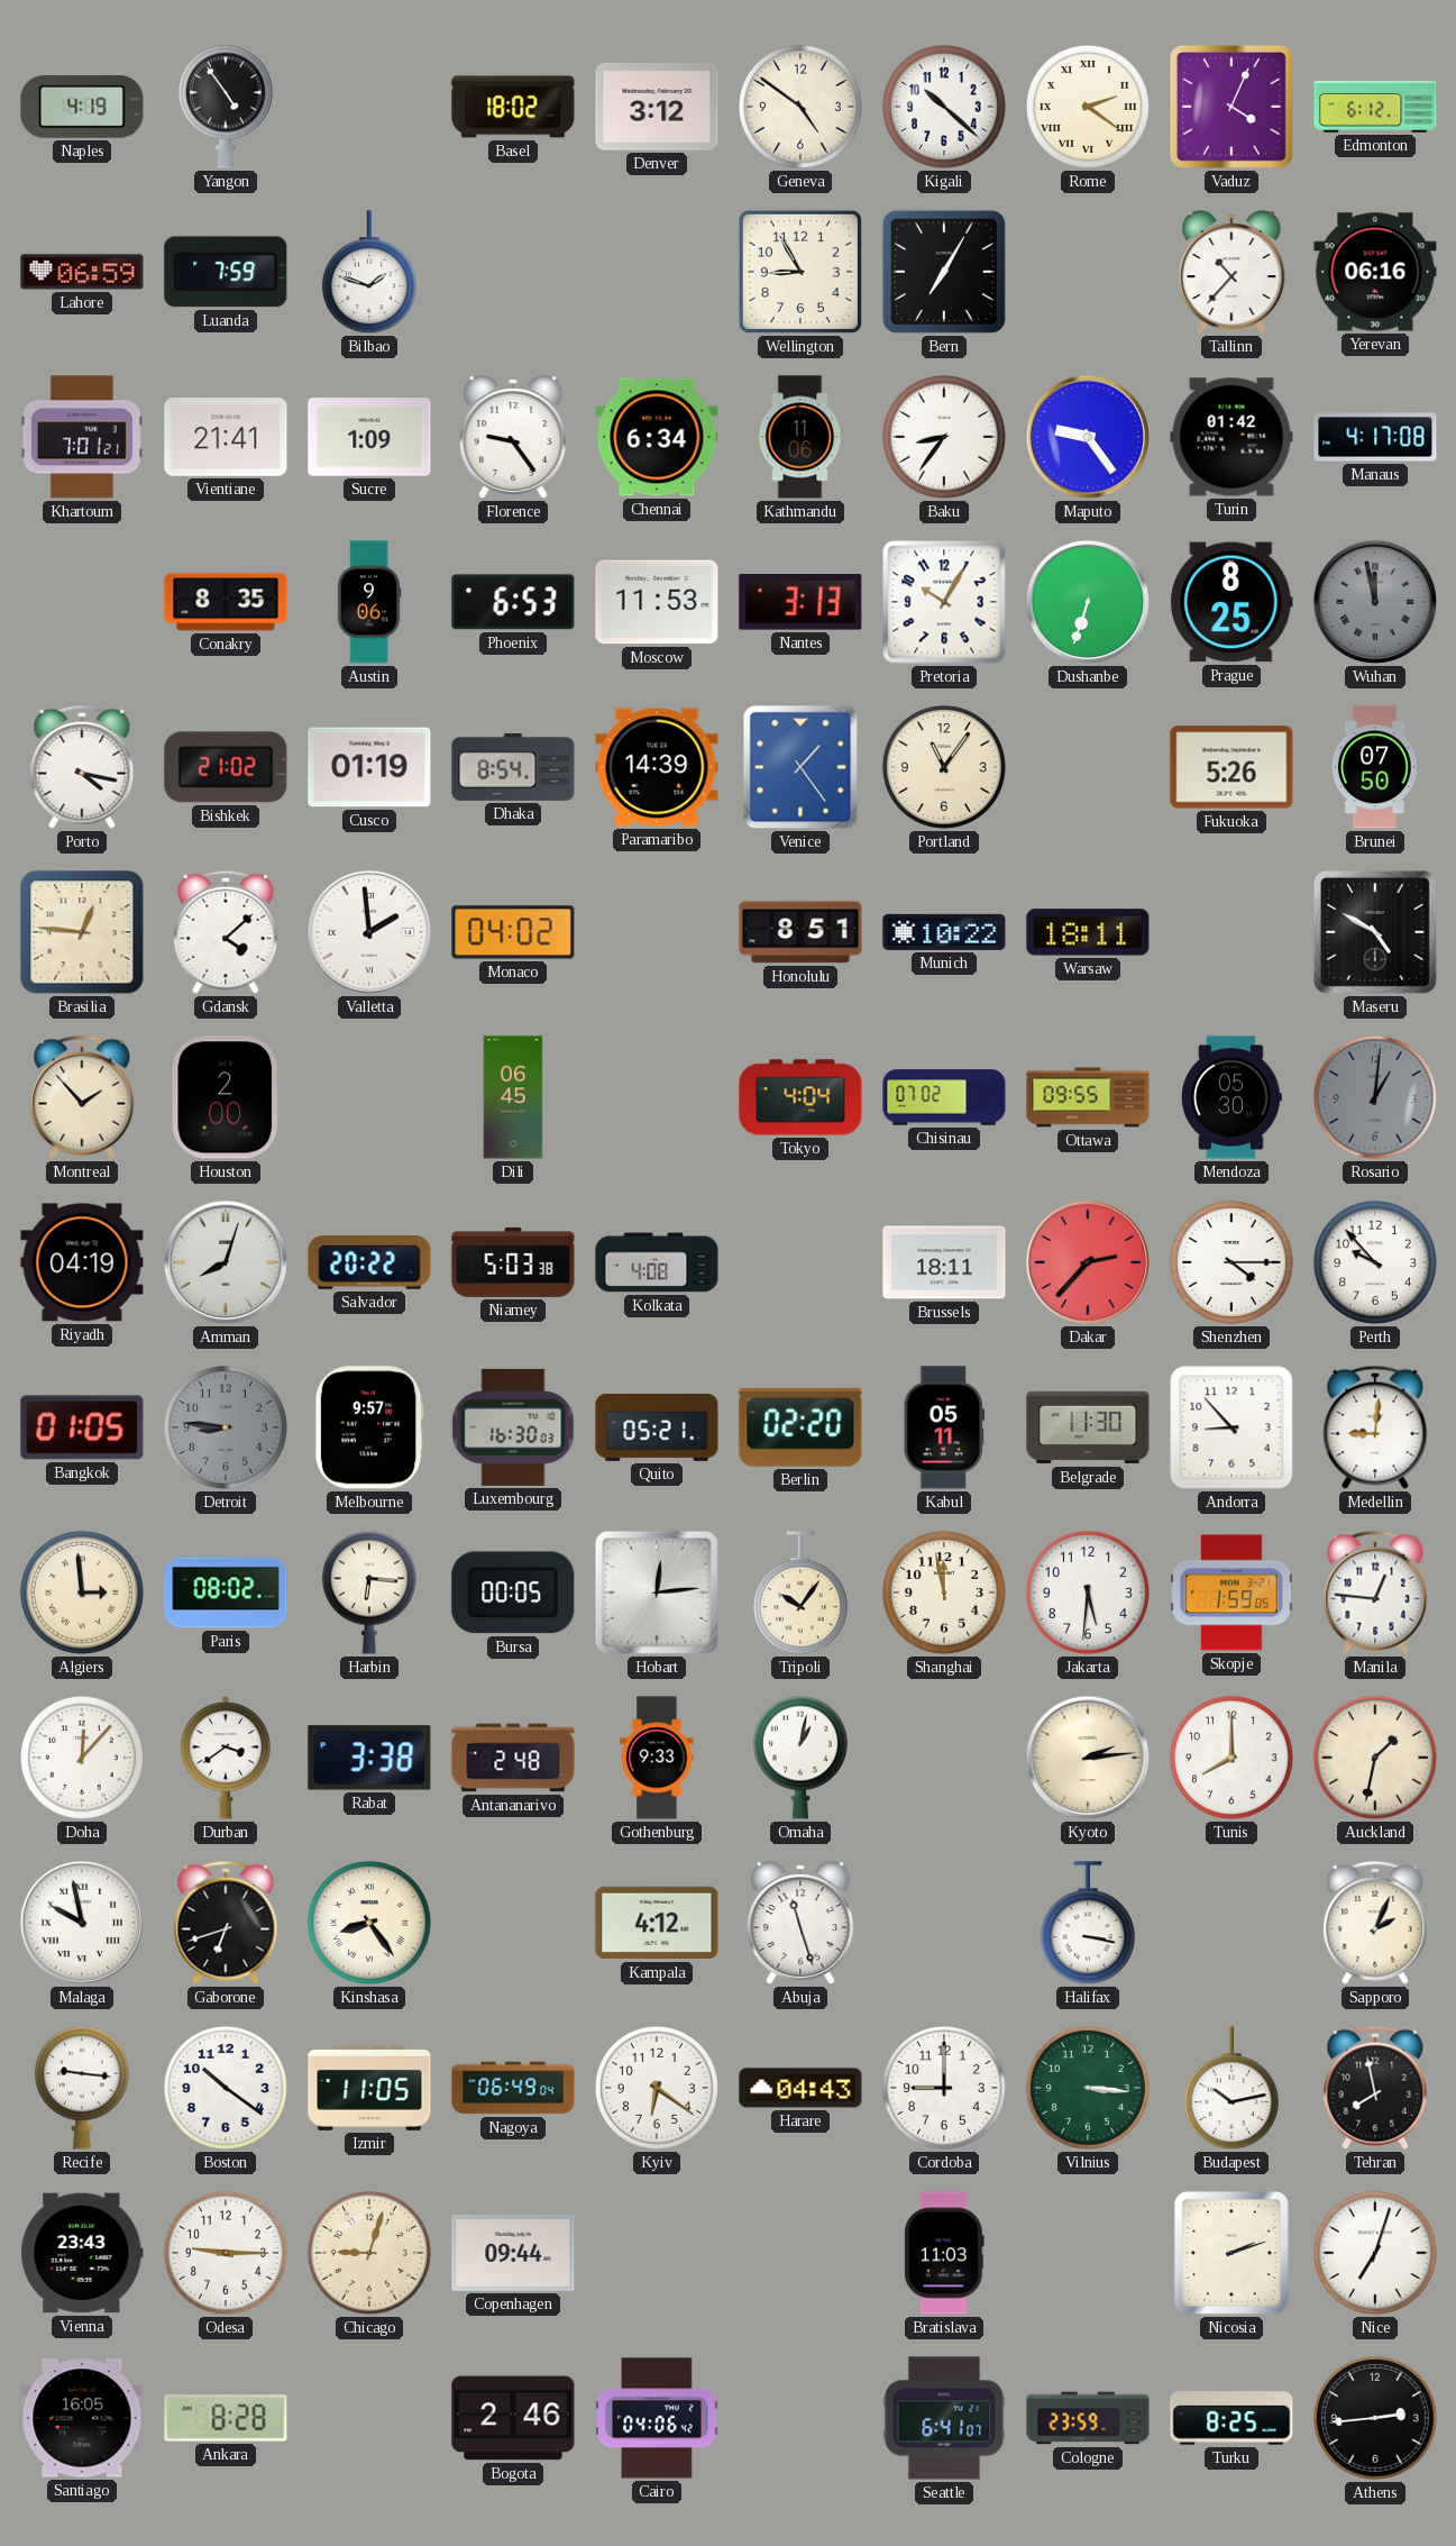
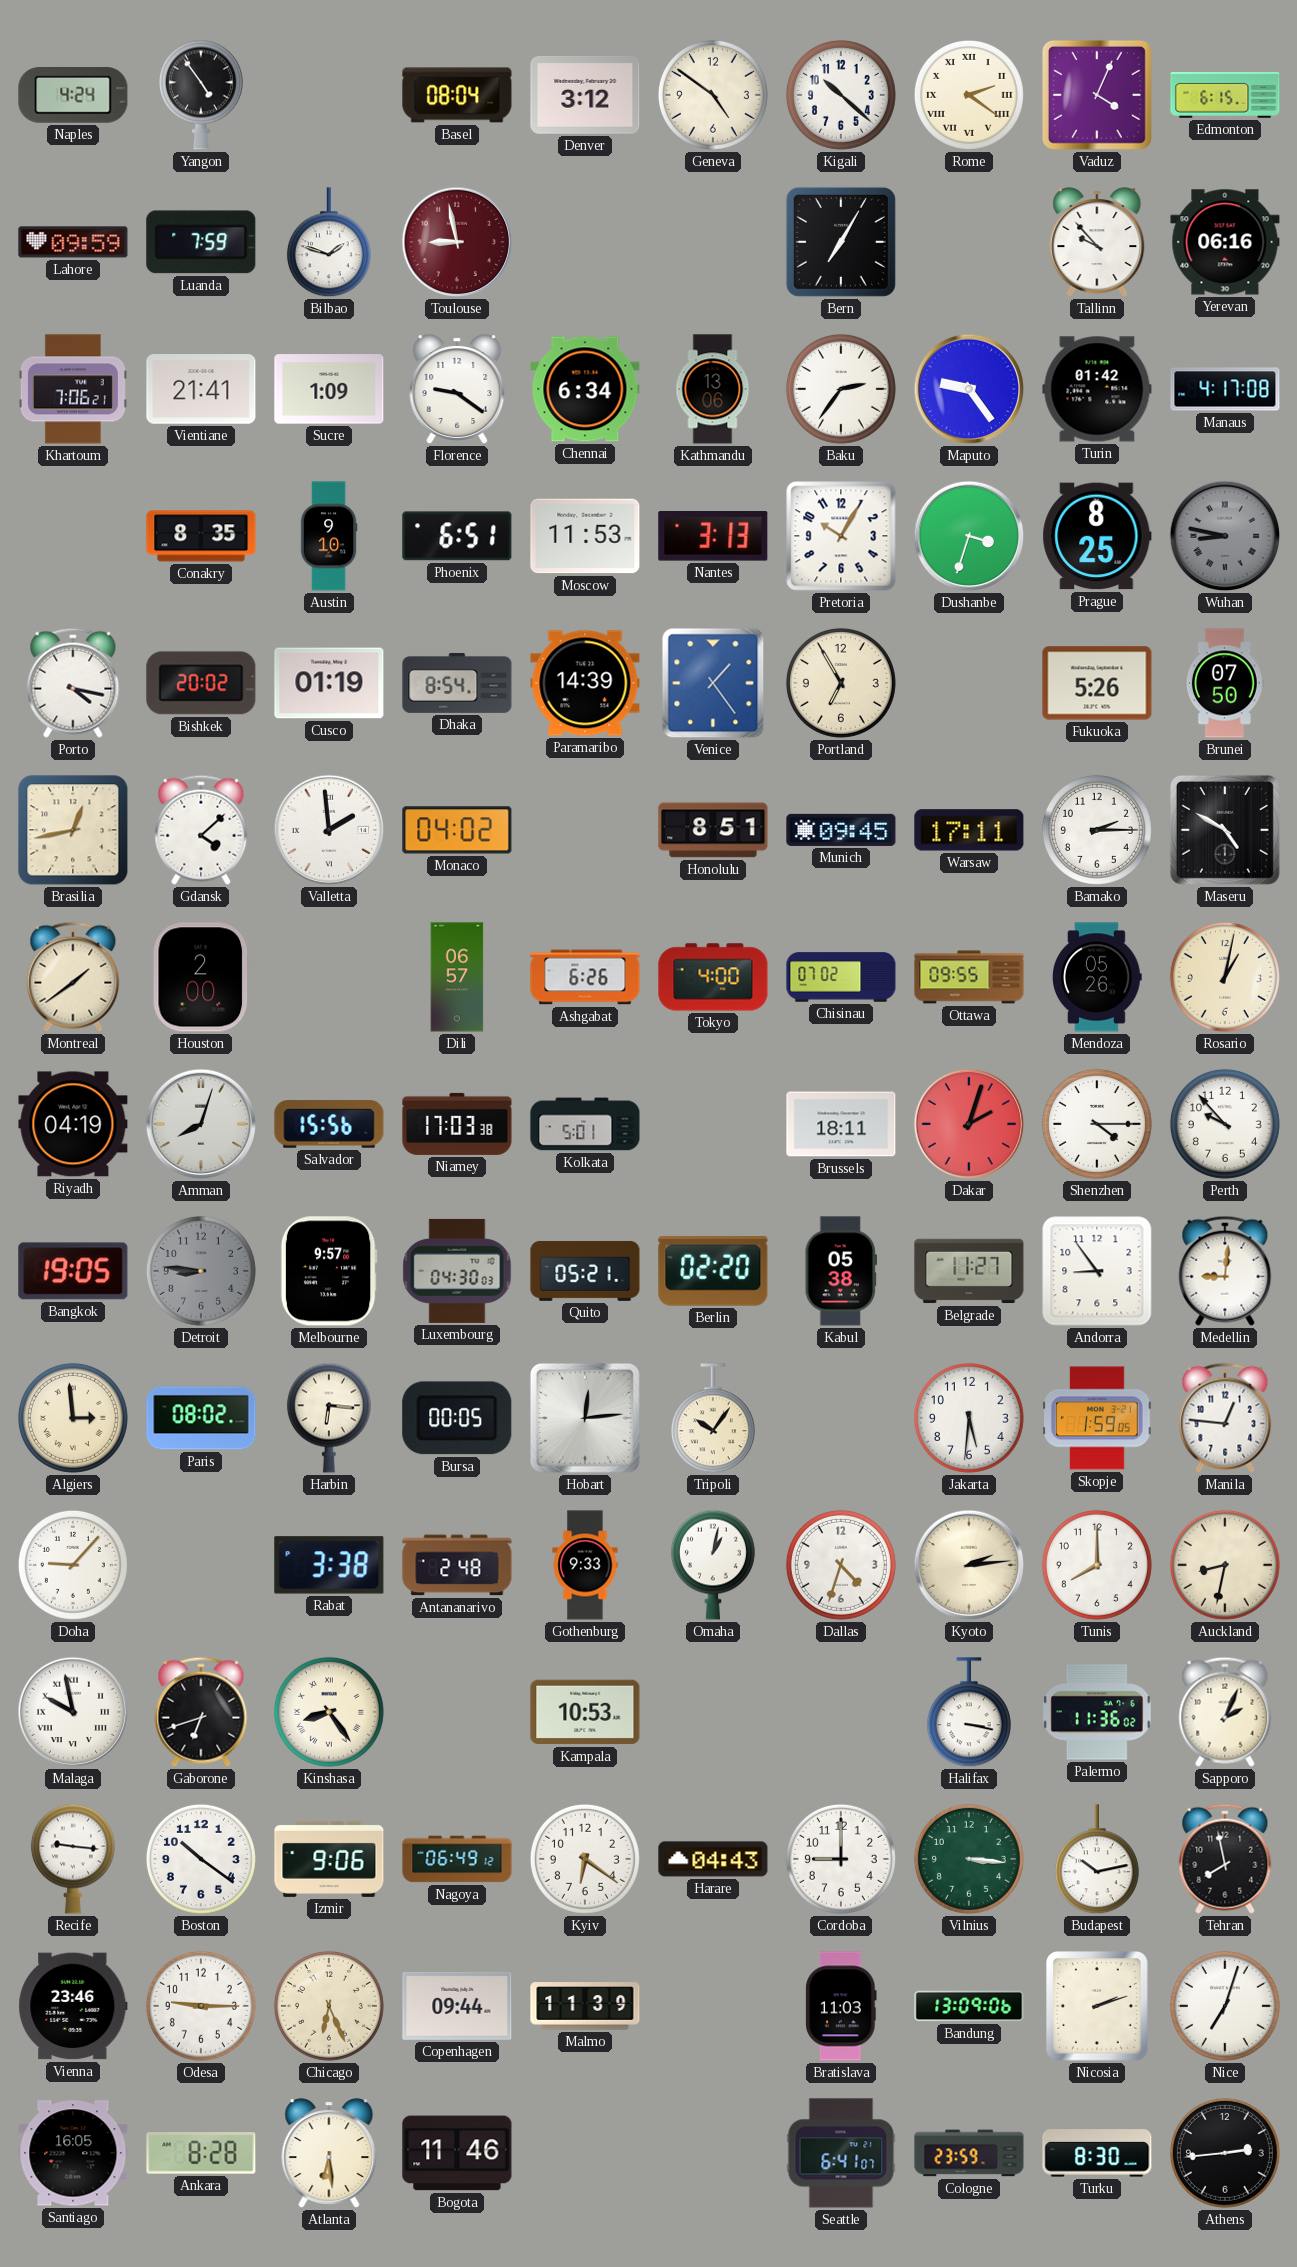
Naples: 4:19 -> 4:24
Basel: 18:02 -> 08:04
Edmonton: 6:12 -> 6:15
Lahore: 06:59 -> 09:59
Toulouse: none -> 8:58
Wellington: 8:55 -> none
Tallinn: 10:37 -> 9:53
Khartoum: 7:01 -> 7:06
Florence: 9:24 -> 9:21
Kathmandu: 11:06 -> 13:06
Baku: 8:36 -> 2:36
Austin: 9:06 -> 9:10
Phoenix: 6:53 -> 6:51
Dushanbe: 6:33 -> 3:33
Wuhan: 11:58 -> 8:47
Bishkek: 21:02 -> 20:02
Portland: 11:06 -> 6:55
Brasilia: 12:46 -> 12:43
Munich: 10:22 -> 09:45
Warsaw: 18:11 -> 17:11
Bamako: none -> 2:15
Montreal: 1:53 -> 1:39
Dili: 06:45 -> 06:57
Ashgabat: none -> 6:26
Tokyo: 4:04 -> 4:00
Mendoza: 05:30 -> 05:26
Rosario: 1:01 -> 1:02
Rosario dial: grey -> cream
Salvador: 20:22 -> 15:56
Niamey: 5:03 -> 17:03
Kolkata: 4:08 -> 5:01
Dakar: 2:37 -> 2:03
Bangkok: 01:05 -> 19:05
Luxembourg: 16:30 -> 04:30
Kabul: 05:11 -> 05:38
Belgrade: 11:30 -> 11:27
Andorra: 8:53 -> 8:54
Shanghai: 11:58 -> none
Doha: 12:07 -> 9:07
Durban: 3:39 -> none
Dallas: none -> 4:33
Auckland: 1:32 -> 8:32
Kampala: 4:12 -> 10:53
Abuja: 11:27 -> none
Palermo: none -> 11:36
Izmir: 11:05 -> 9:06
Nagoya: 06:49:04 -> 06:49:12
Vienna: 23:43 -> 23:46
Chicago: 9:03 -> 6:26
Malmo: none -> 11:39
Bandung: none -> 13:09
Atlanta: none -> 6:29
Bogota: 2:46 -> 11:46
Cairo: 04:06 -> none
Turku: 8:25 -> 8:30
